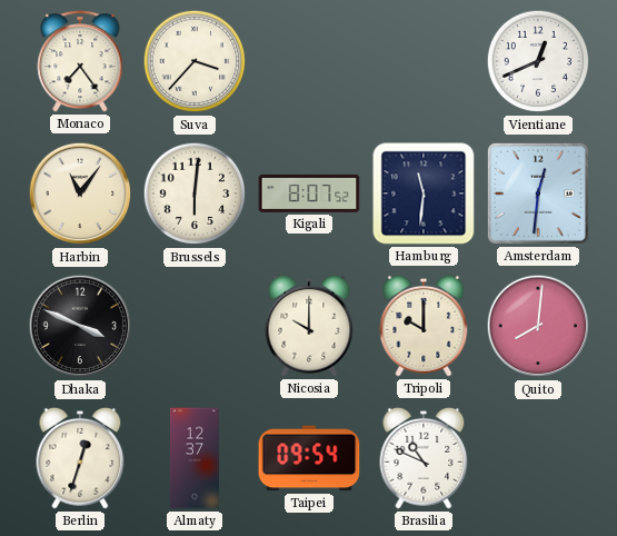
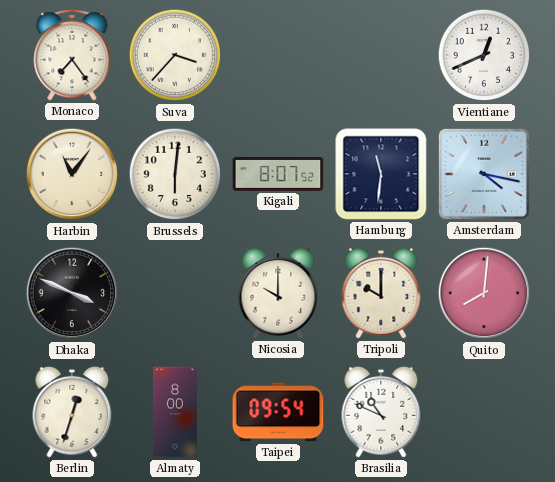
Amsterdam: 12:31 -> 4:17
Almaty: 12:37 -> 8:00
